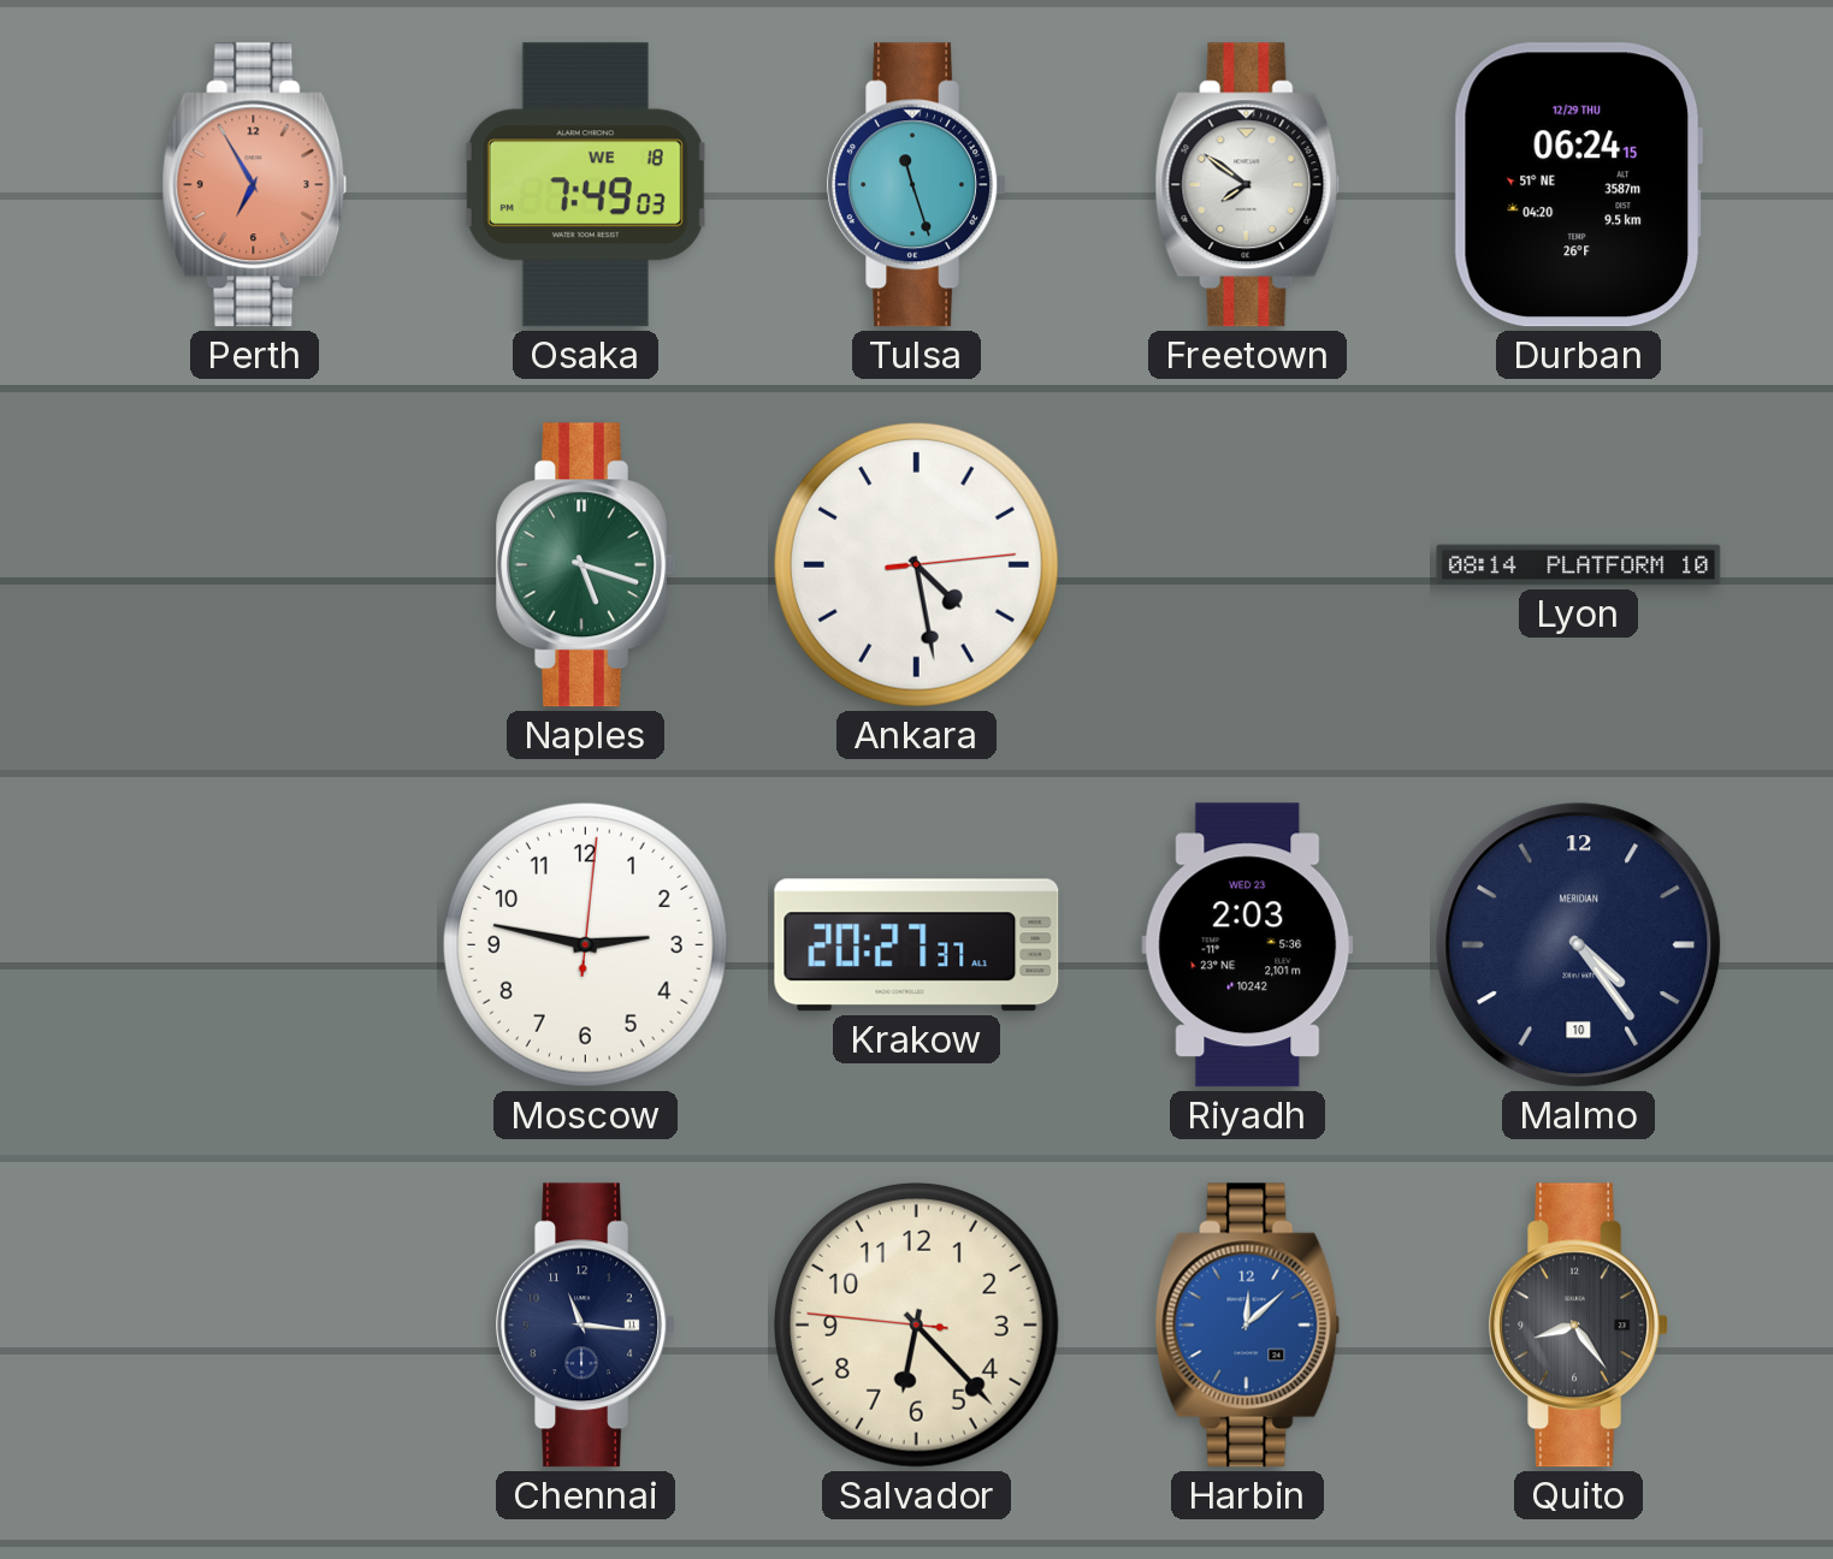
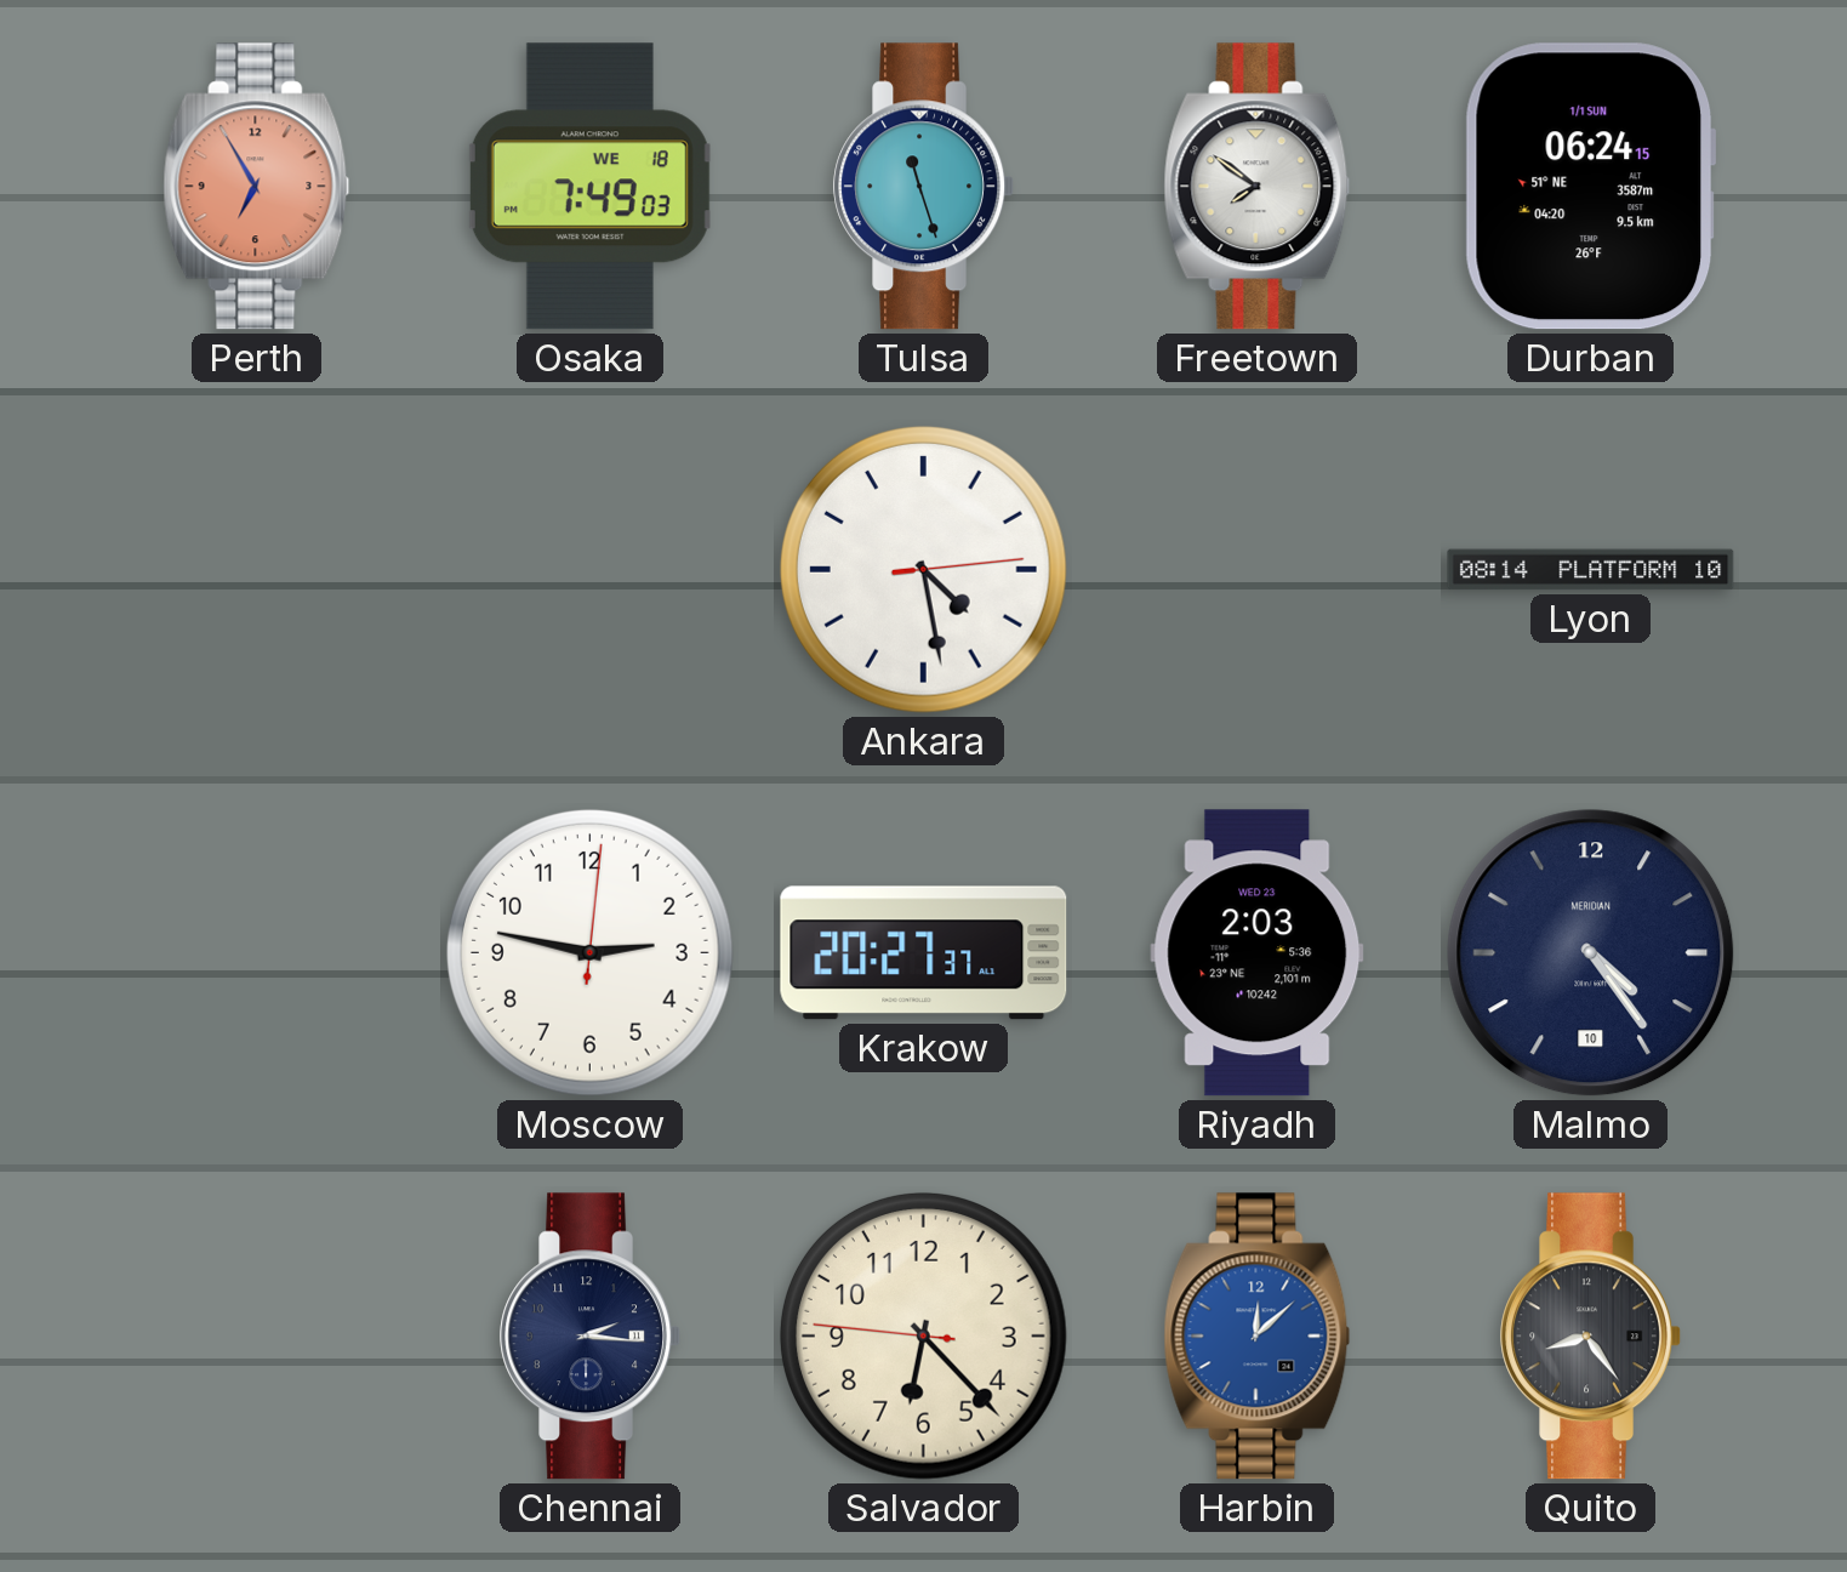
Durban date: 12/29 THU -> 1/1 SUN
Naples: 5:18 -> none
Chennai: 11:16 -> 2:16
